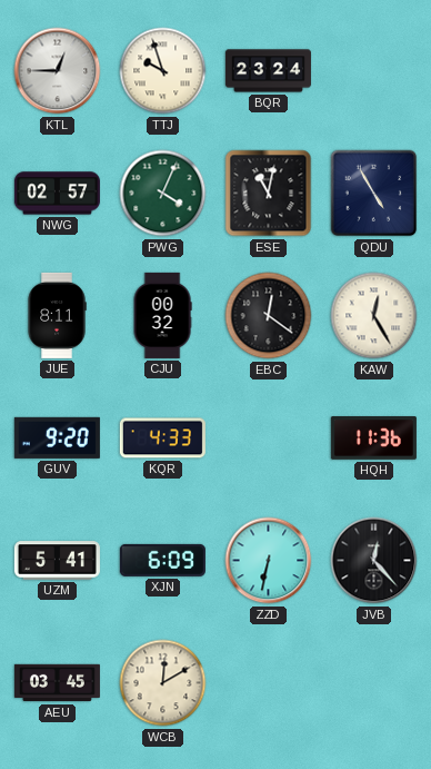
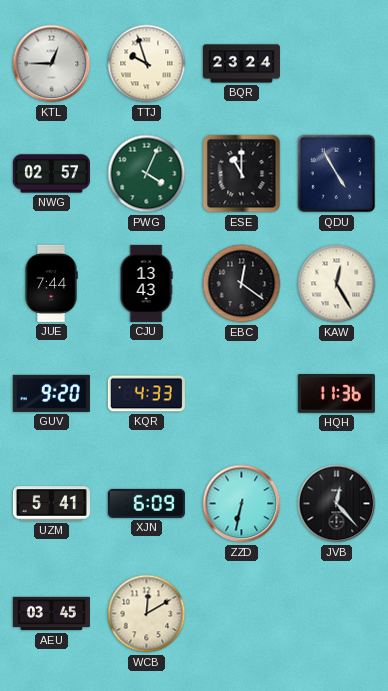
ESE: 11:02 -> 11:00
JUE: 8:11 -> 7:44
CJU: 00:32 -> 13:43
